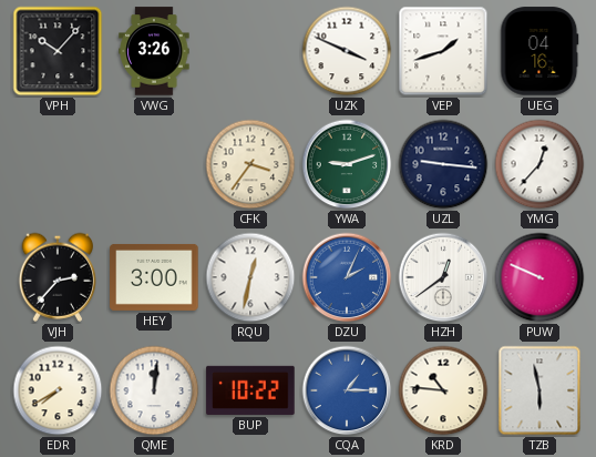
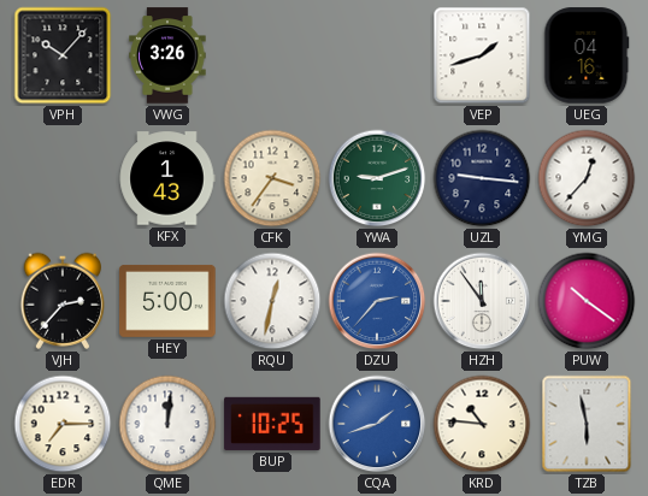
UZK: 3:49 -> none
KFX: none -> 1:43
HEY: 3:00 -> 5:00
DZU: 2:04 -> 2:37
HZH: 12:39 -> 11:54
PUW: 9:49 -> 10:21
EDR: 7:40 -> 7:15
BUP: 10:22 -> 10:25
CQA: 1:15 -> 1:42
